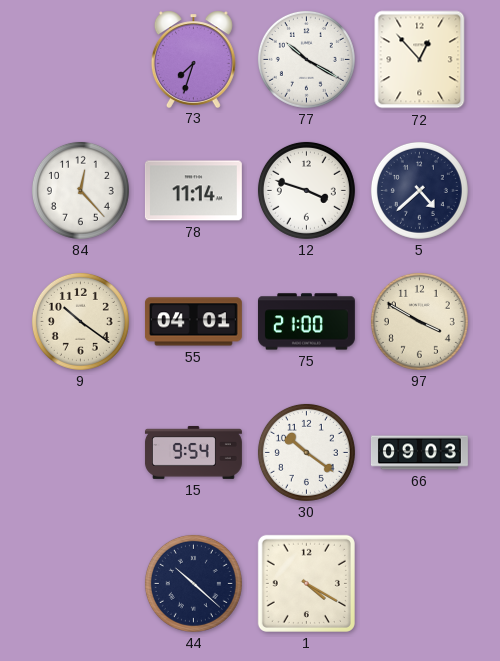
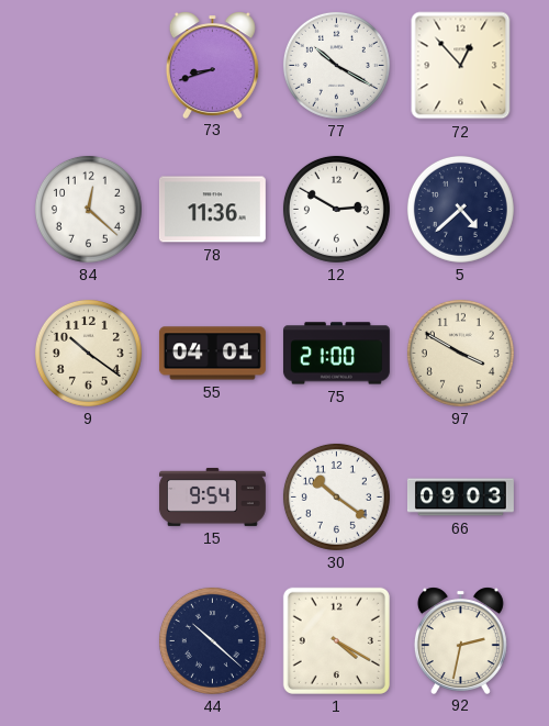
73: 7:33 -> 8:42
84: 12:23 -> 12:22
78: 11:14 -> 11:36
12: 3:48 -> 2:50
92: none -> 2:32
